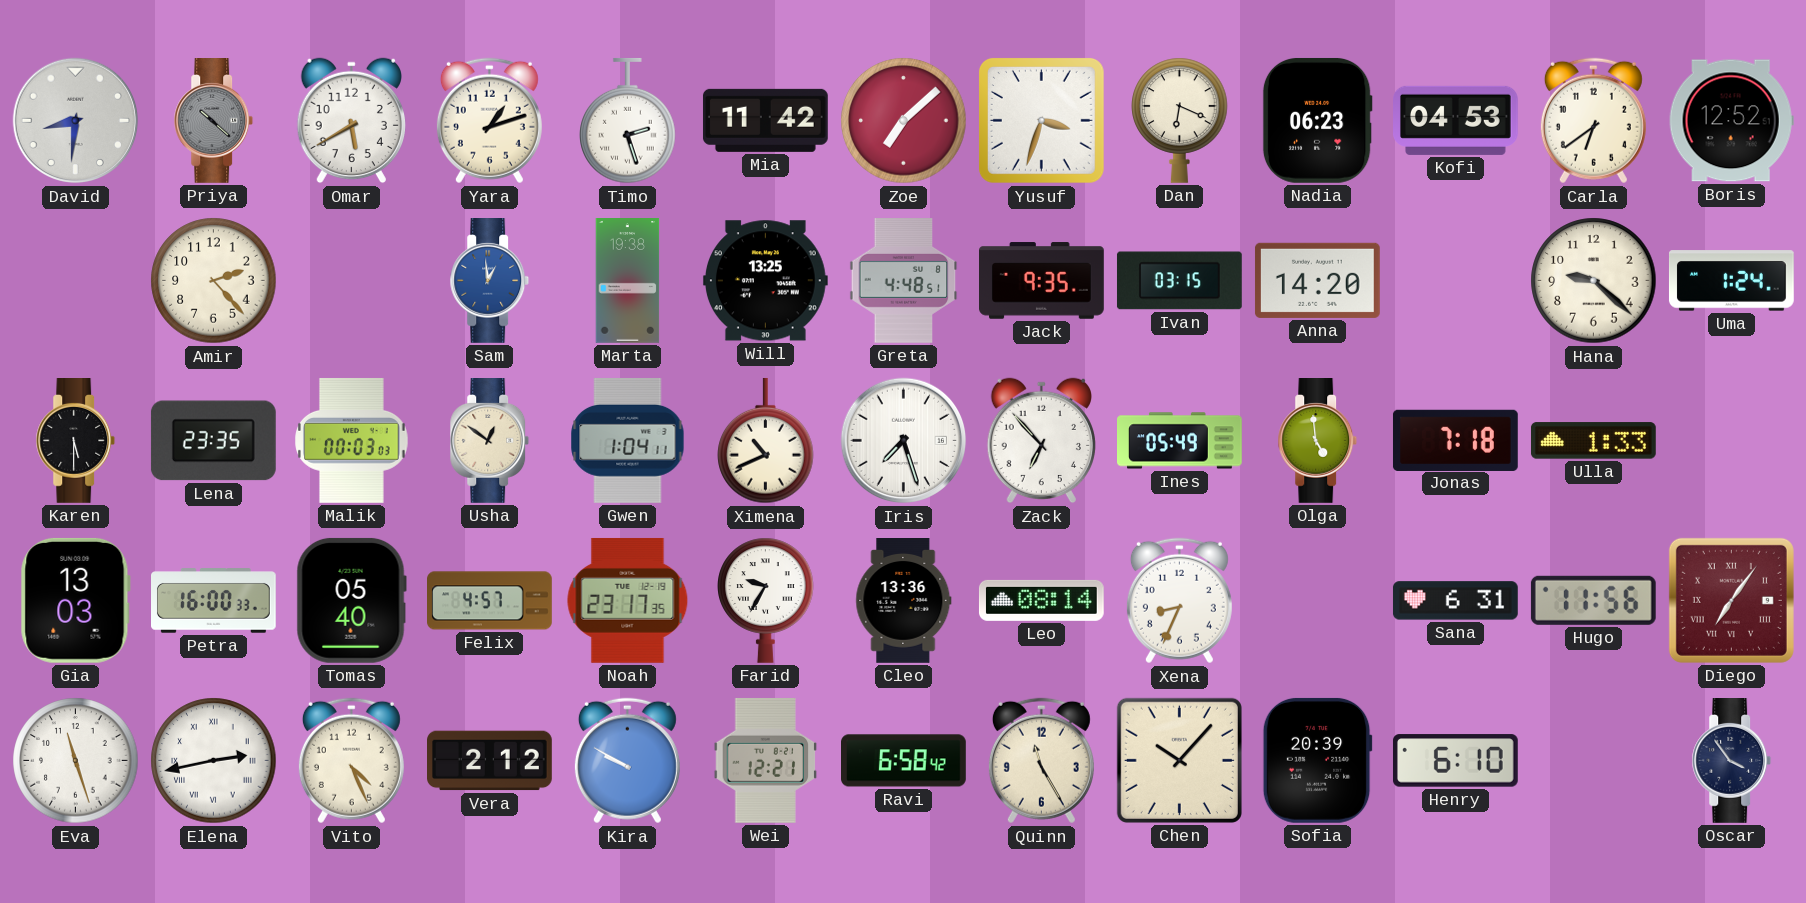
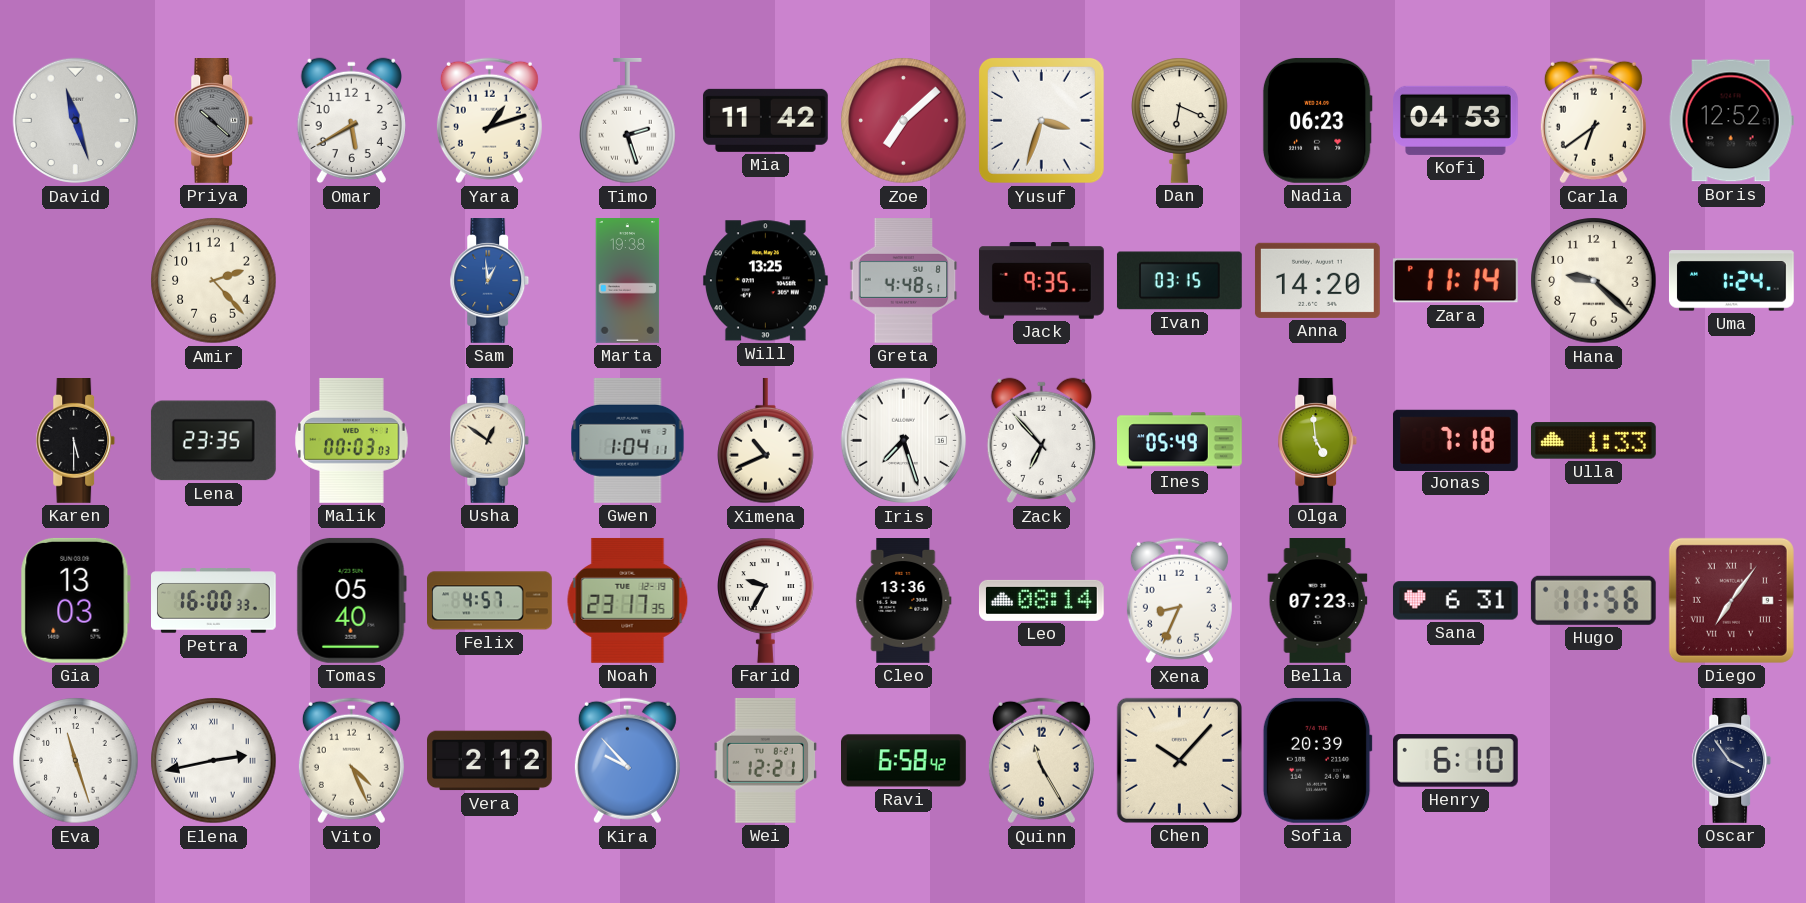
David: 8:31 -> 11:27
Zara: none -> 11:14
Bella: none -> 07:23
Kira: 9:50 -> 9:53
